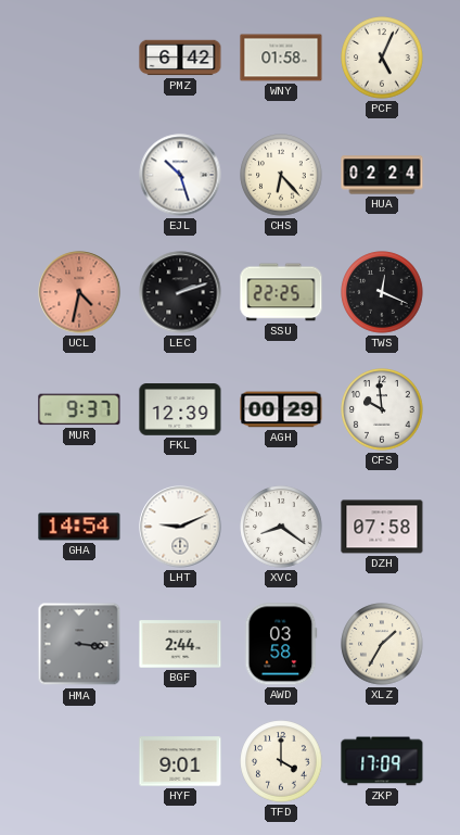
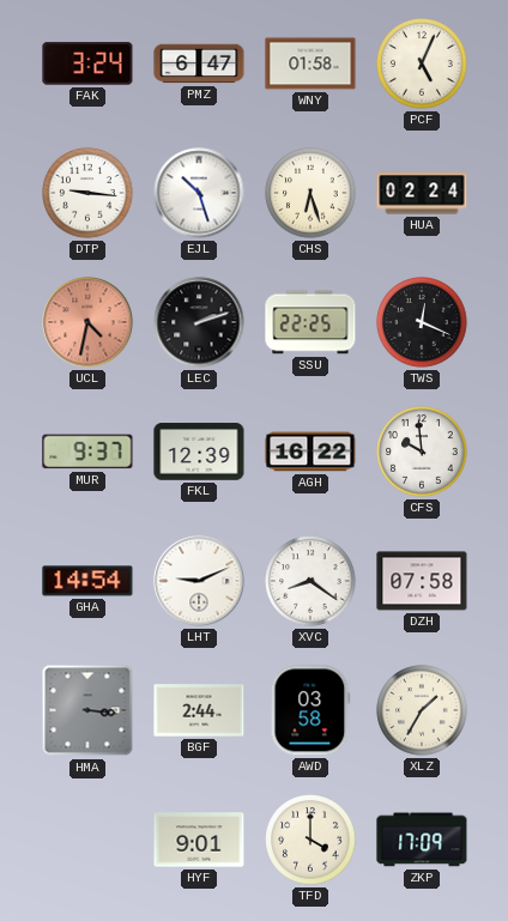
FAK: none -> 3:24
PMZ: 6:42 -> 6:47
DTP: none -> 9:16
CHS: 6:23 -> 6:27
AGH: 00:29 -> 16:22
